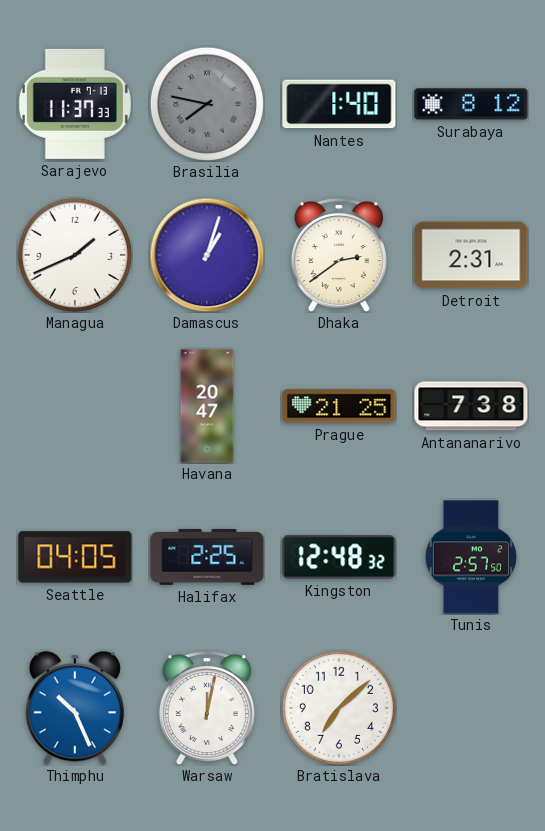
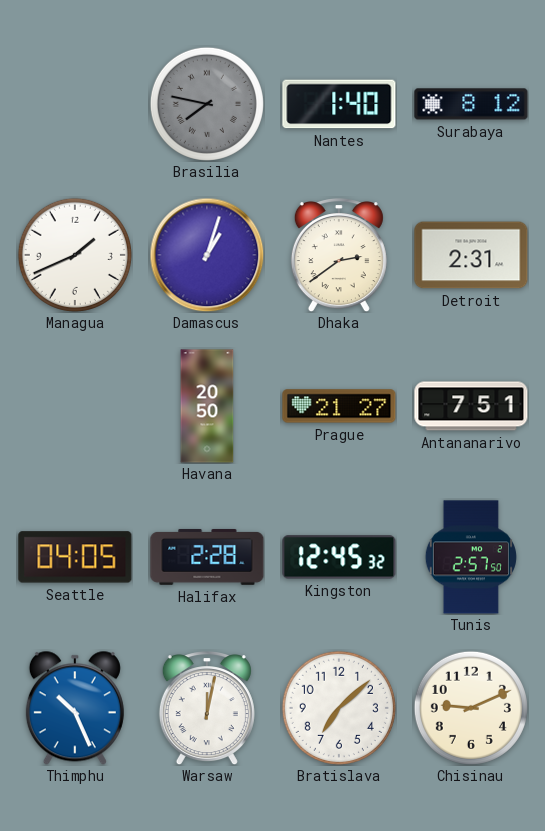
Sarajevo: 11:37 -> none
Havana: 20:47 -> 20:50
Prague: 21:25 -> 21:27
Antananarivo: 7:38 -> 7:51
Halifax: 2:25 -> 2:28
Kingston: 12:48 -> 12:45
Chisinau: none -> 9:11
